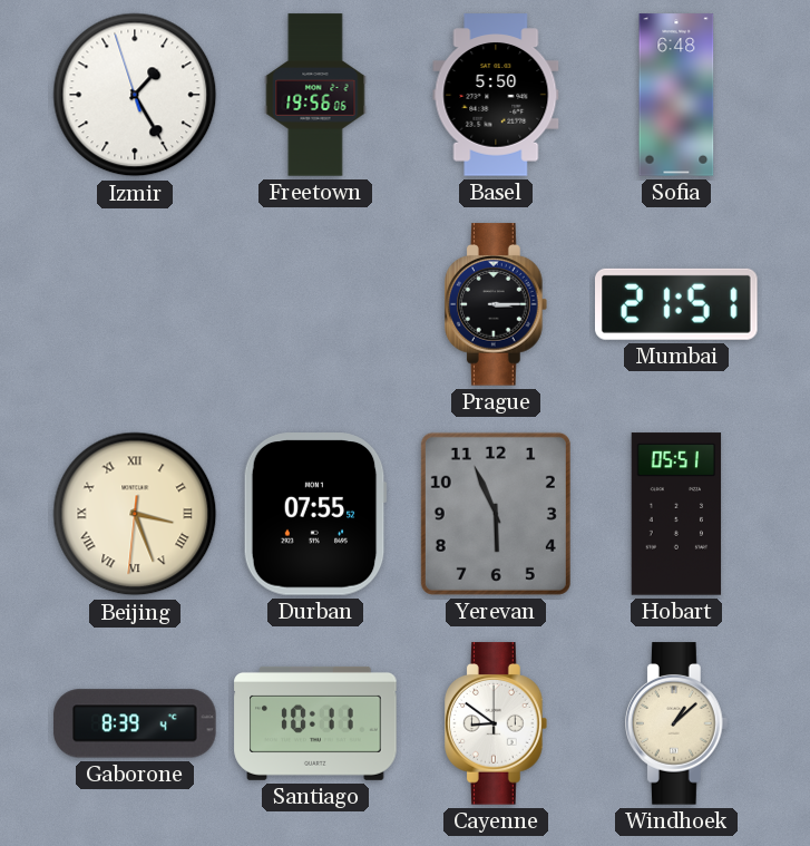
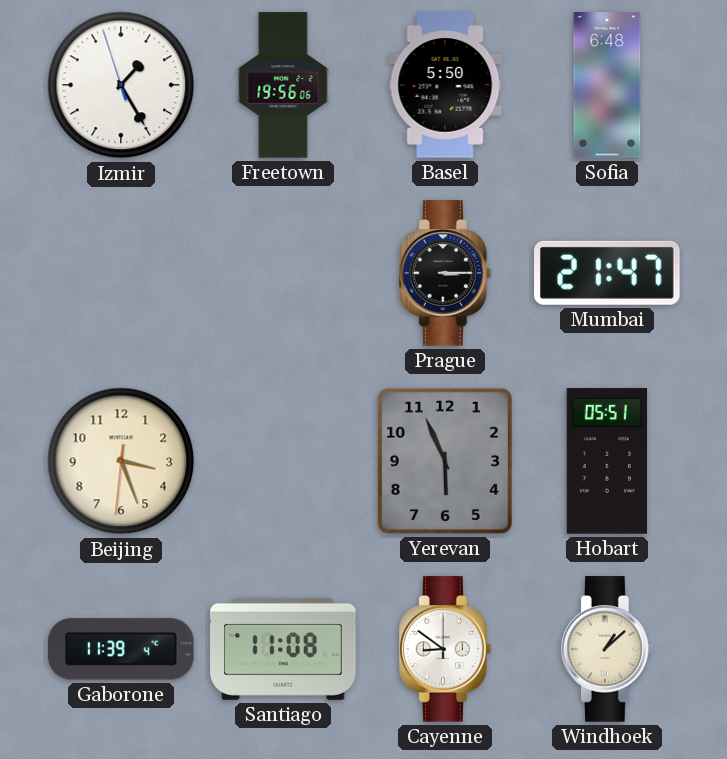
Mumbai: 21:51 -> 21:47
Beijing numerals: Roman -> Arabic
Durban: 07:55 -> none
Gaborone: 8:39 -> 11:39
Santiago: 10:11 -> 11:08
